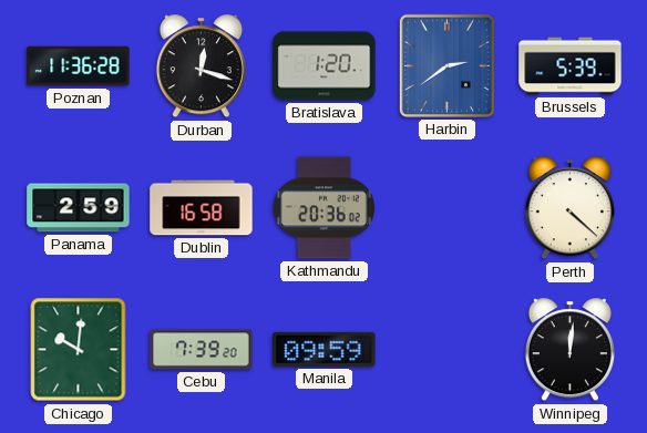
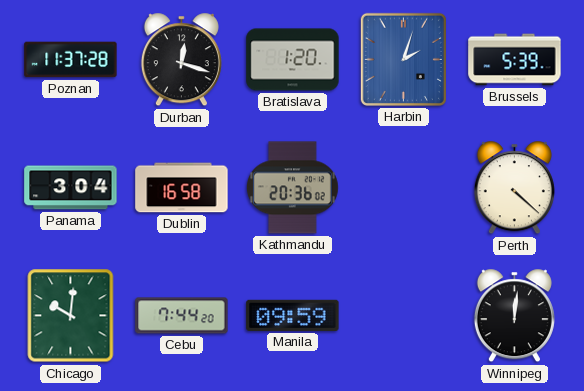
Poznan: 11:36 -> 11:37
Harbin: 2:39 -> 2:03
Panama: 2:59 -> 3:04
Cebu: 7:39 -> 7:44
